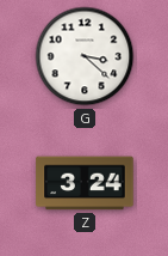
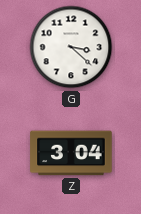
Z: 3:24 -> 3:04
